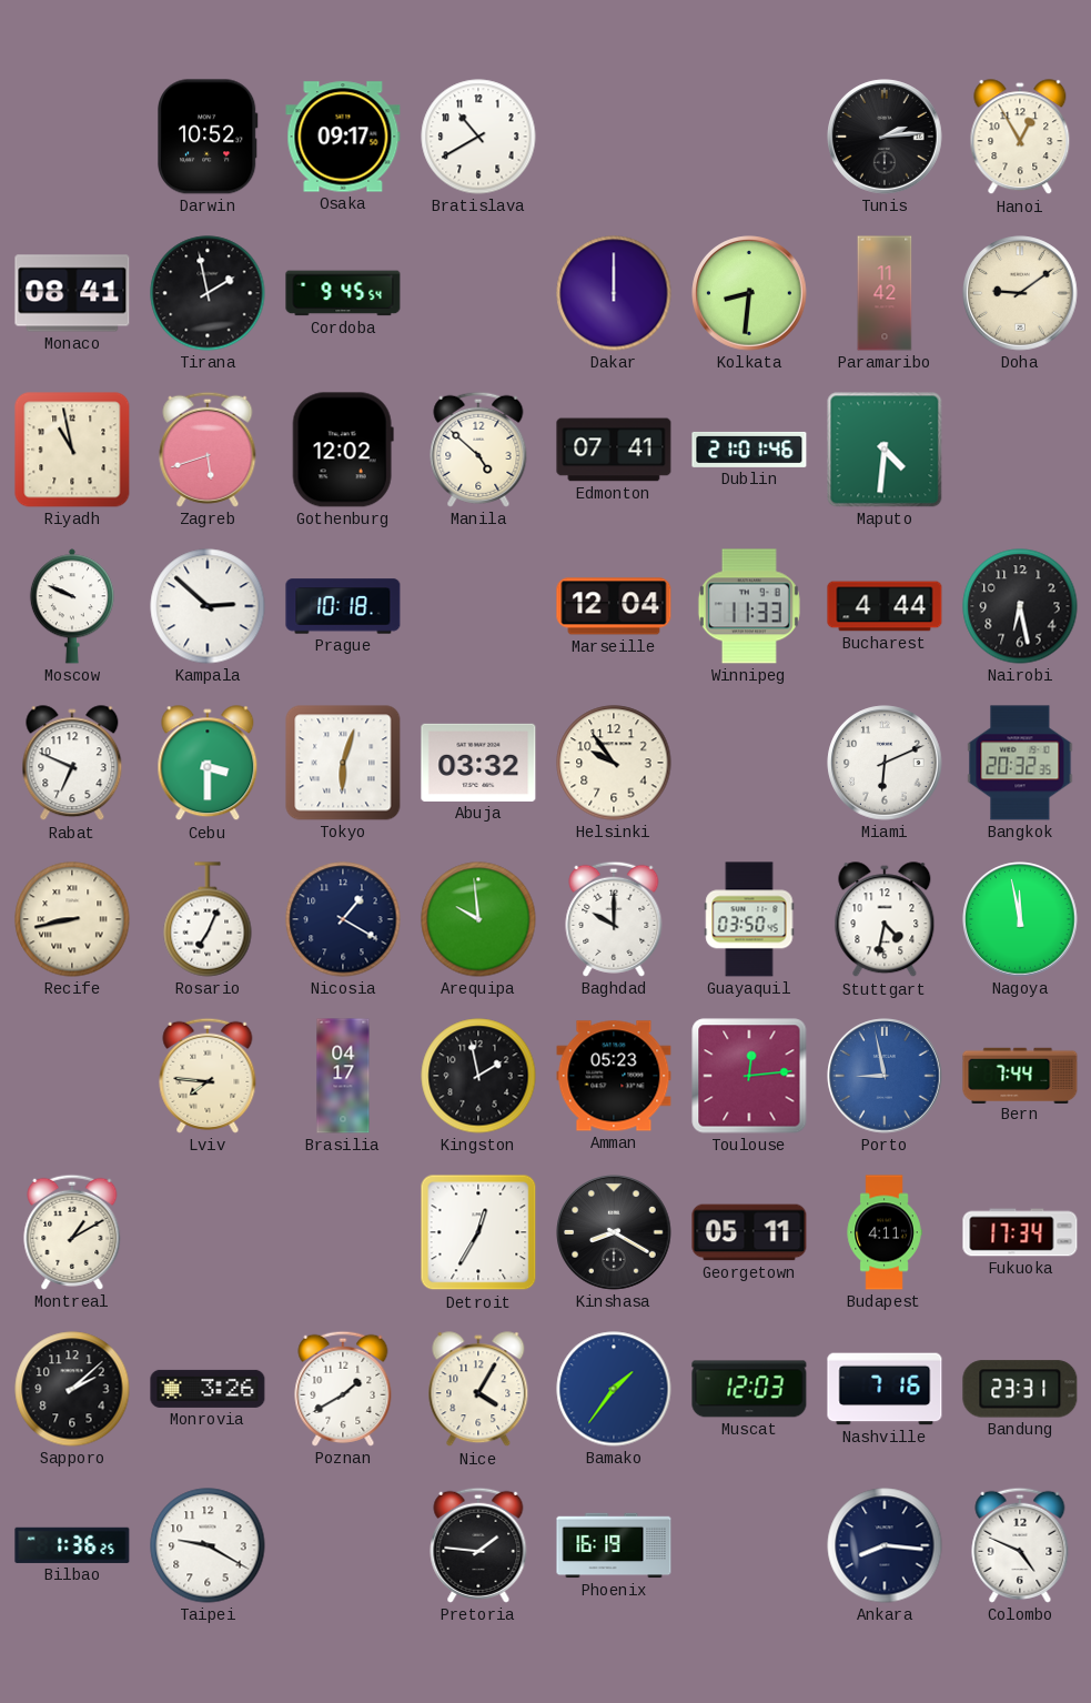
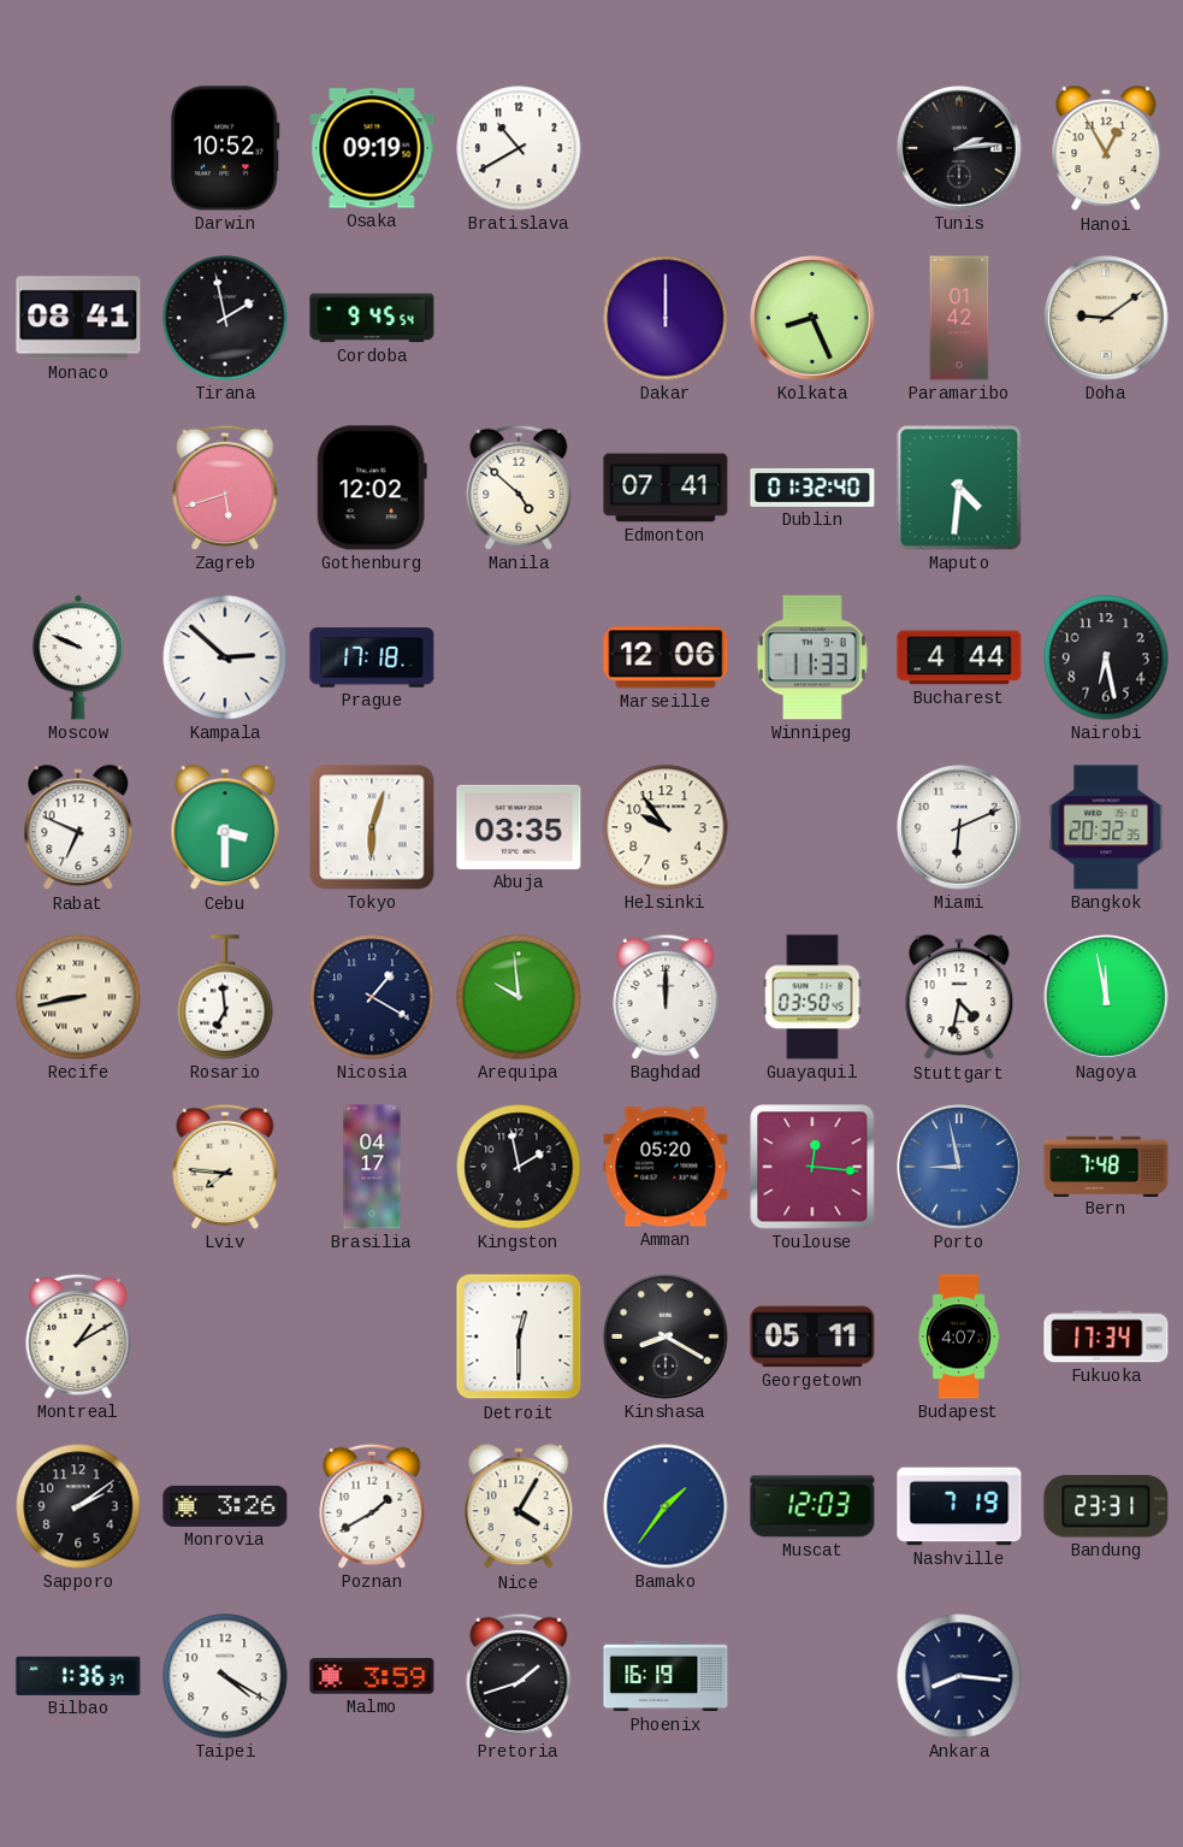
Osaka: 09:17 -> 09:19
Kolkata: 8:31 -> 8:26
Paramaribo: 11:42 -> 01:42
Riyadh: 10:58 -> none
Dublin: 21:01 -> 01:32
Prague: 10:18 -> 17:18
Marseille: 12:04 -> 12:06
Abuja: 03:32 -> 03:35
Rosario: 7:04 -> 6:59
Baghdad: 10:00 -> 12:00
Amman: 05:23 -> 05:20
Toulouse: 12:14 -> 12:16
Bern: 7:44 -> 7:48
Detroit: 12:35 -> 12:30
Budapest: 4:11 -> 4:07
Sapporo: 2:08 -> 2:09
Nashville: 7:16 -> 7:19
Bilbao: 1:36:25 -> 1:36:37
Taipei: 9:20 -> 4:20
Malmo: none -> 3:59
Pretoria: 1:46 -> 1:42
Colombo: 4:49 -> none
